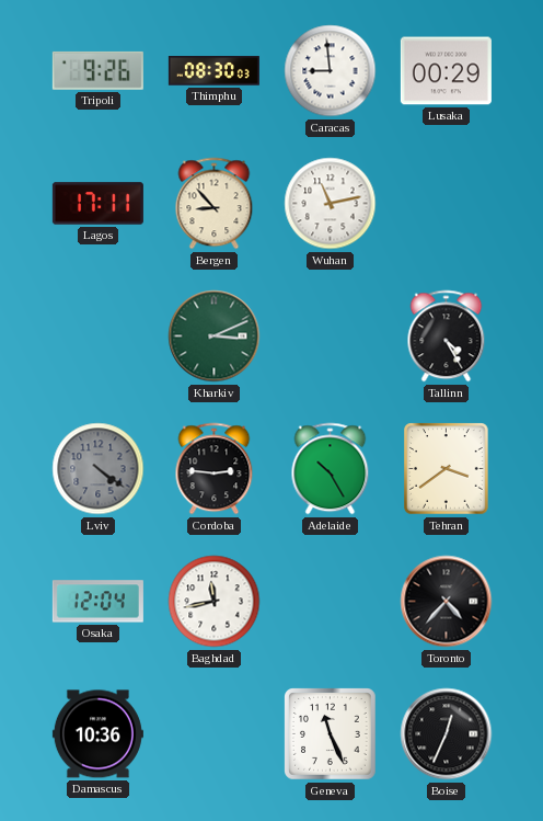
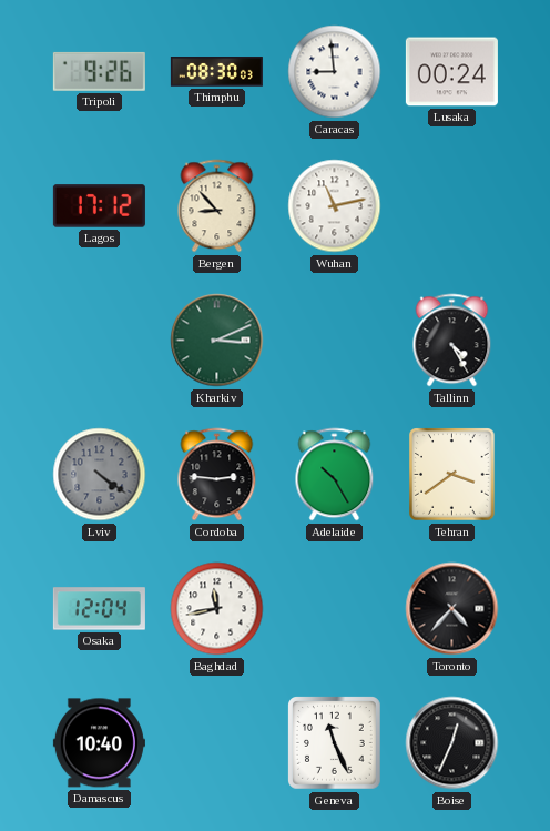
Lusaka: 00:29 -> 00:24
Lagos: 17:11 -> 17:12
Damascus: 10:36 -> 10:40
